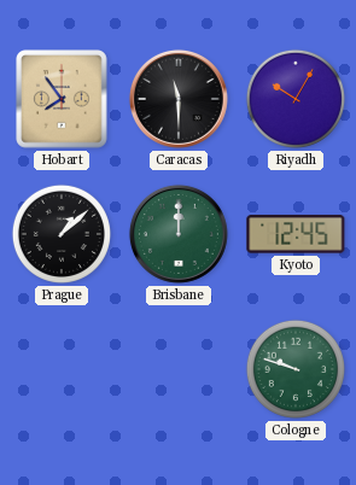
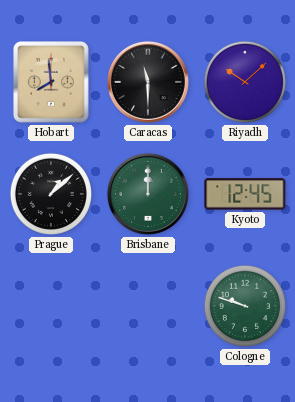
Hobart: 7:54 -> 7:59
Riyadh: 10:05 -> 10:08
